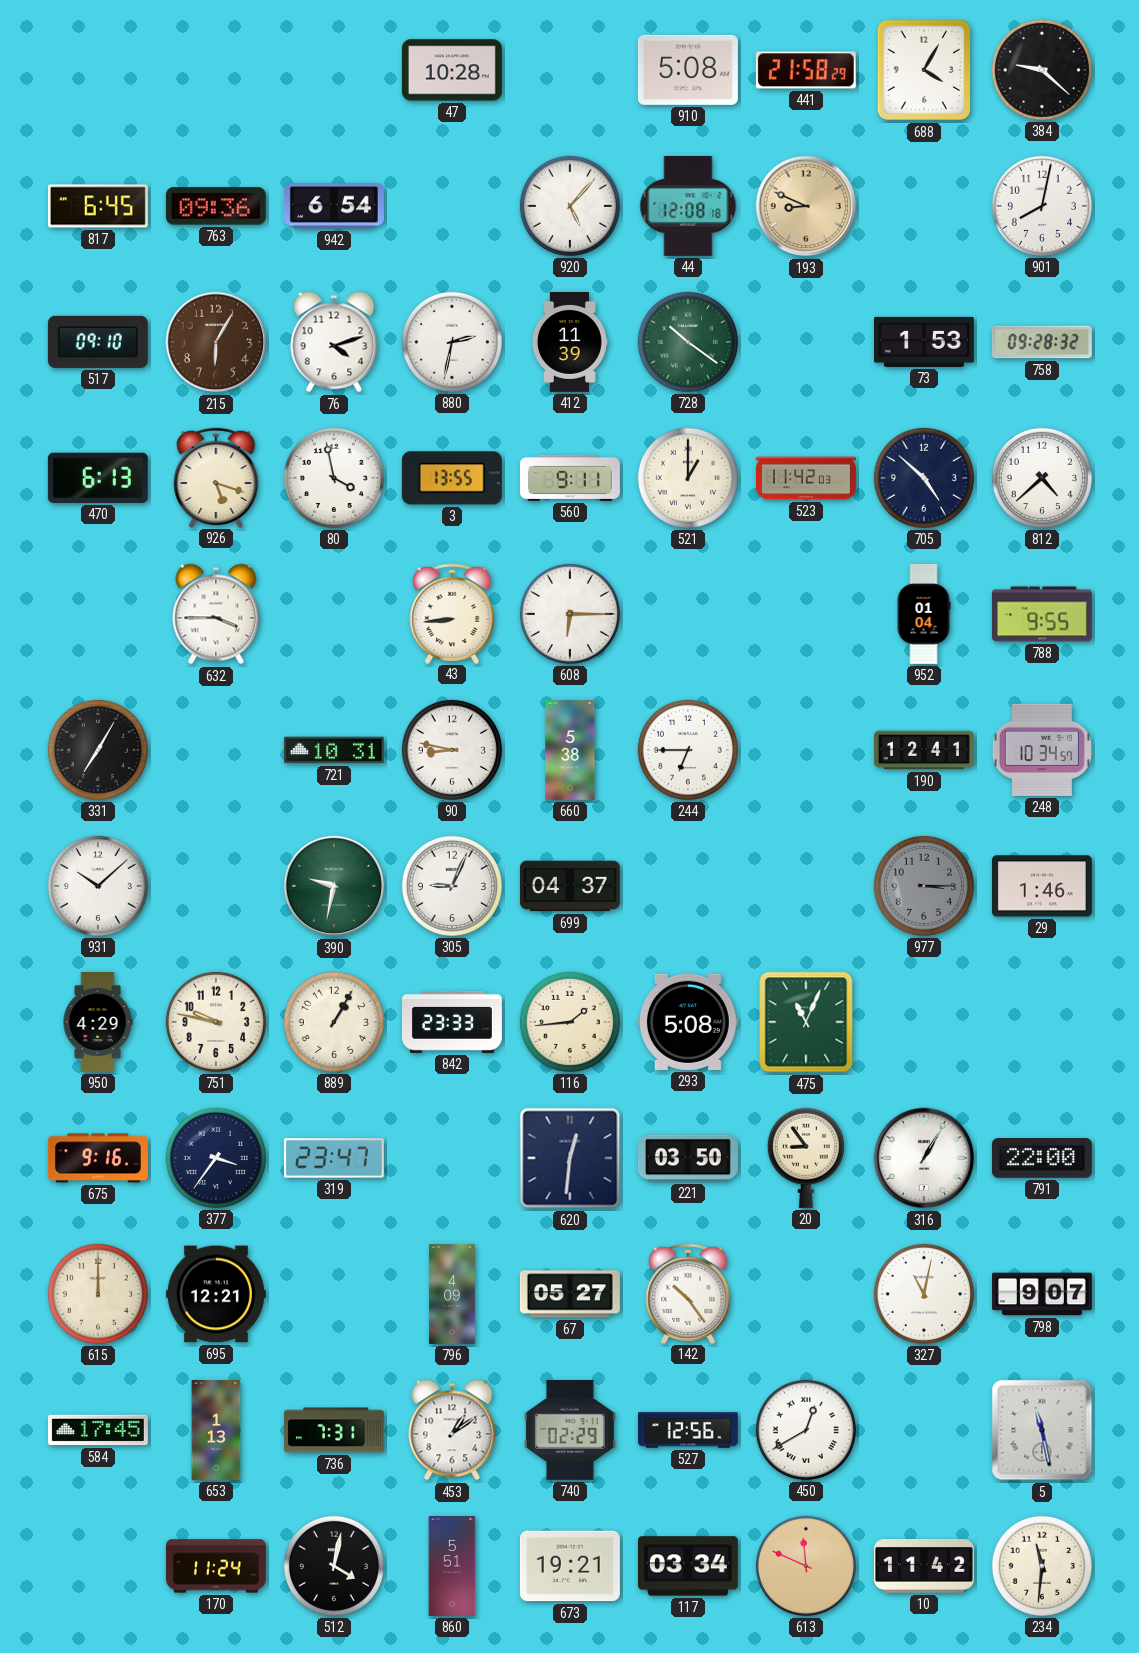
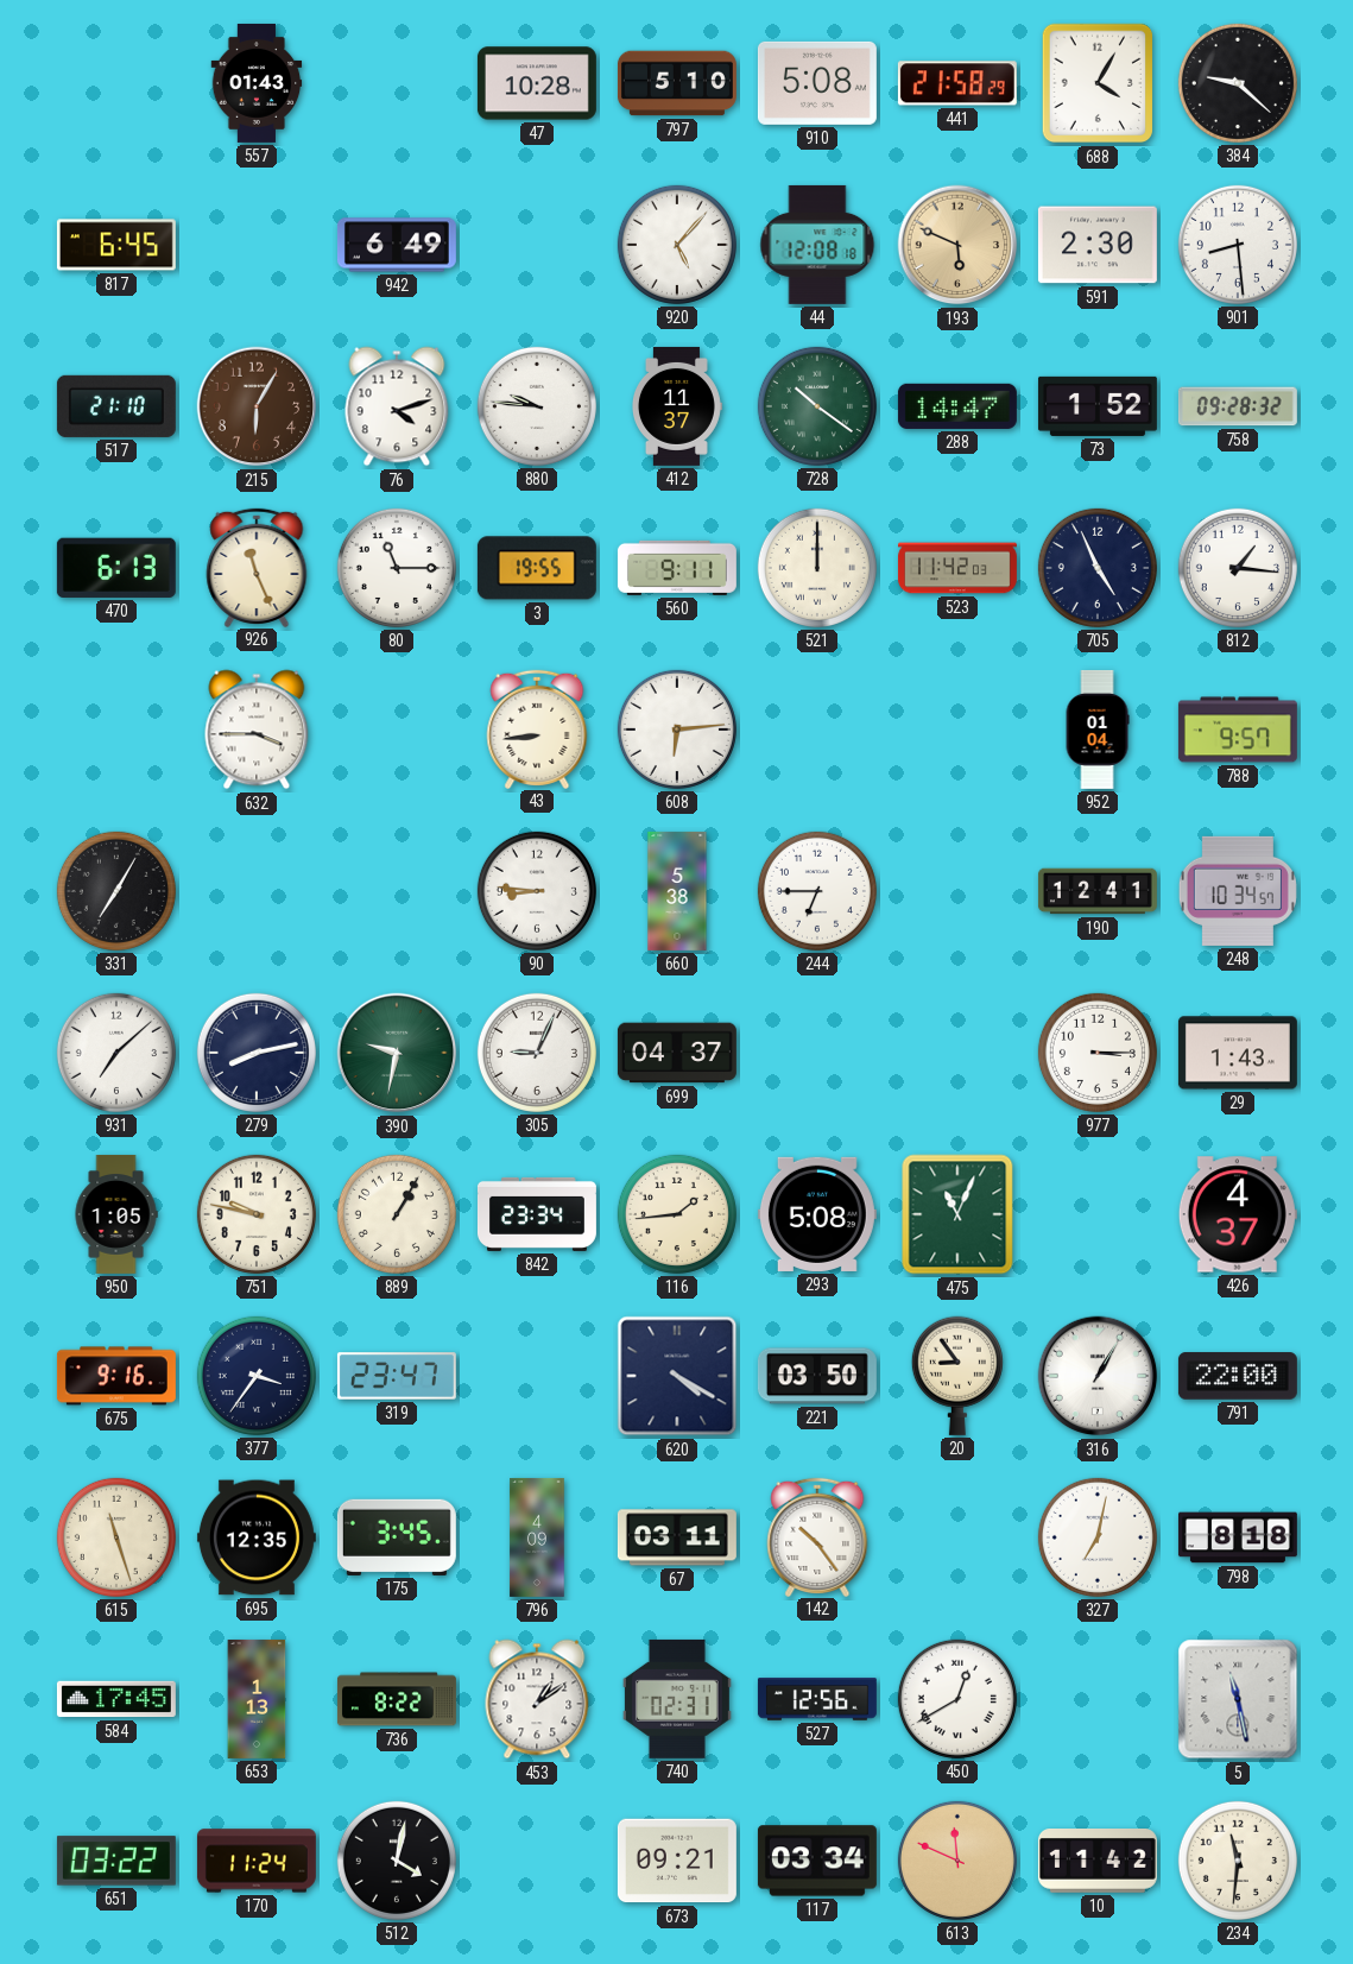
557: none -> 01:43
797: none -> 5:10
763: 09:36 -> none
942: 6:54 -> 6:49
193: 8:49 -> 5:49
591: none -> 2:30
901: 8:02 -> 8:29
517: 09:10 -> 21:10
880: 2:32 -> 9:46
412: 11:39 -> 11:37
288: none -> 14:47
73: 1:53 -> 1:52
926: 5:18 -> 11:26
80: 3:58 -> 11:15
3: 13:55 -> 19:55
521: 1:00 -> 12:00
705: 4:52 -> 4:56
812: 4:38 -> 1:16
608: 6:15 -> 6:14
788: 9:55 -> 9:57
721: 10:31 -> none
90: 8:47 -> 8:46
931: 10:08 -> 7:08
279: none -> 8:13
977 dial: grey -> white
29: 1:46 -> 1:43
950: 4:29 -> 1:05
842: 23:33 -> 23:34
426: none -> 4:37
620: 12:31 -> 4:20
615: 12:00 -> 11:27
695: 12:21 -> 12:35
175: none -> 3:45
67: 05:27 -> 03:11
327: 11:02 -> 7:02
798: 9:07 -> 8:18
736: 7:31 -> 8:22
740: 02:29 -> 02:31
651: none -> 03:22
860: 5:51 -> none
673: 19:21 -> 09:21
